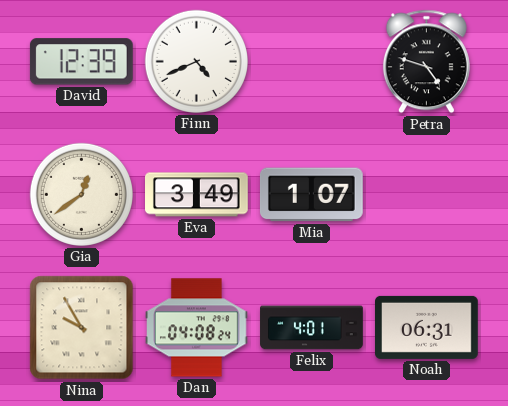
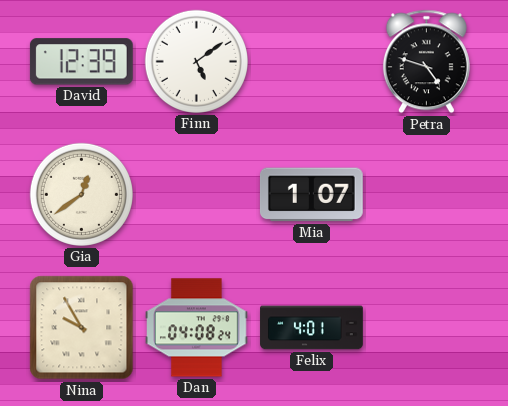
Finn: 4:41 -> 5:09
Eva: 3:49 -> none
Noah: 06:31 -> none
